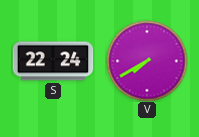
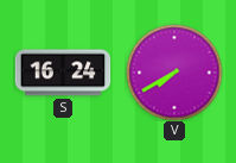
S: 22:24 -> 16:24
